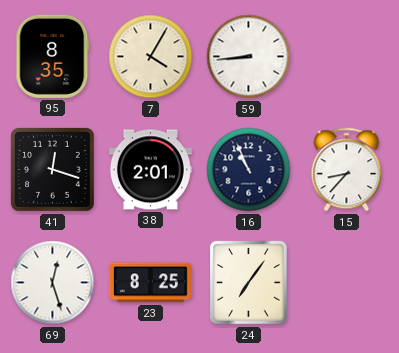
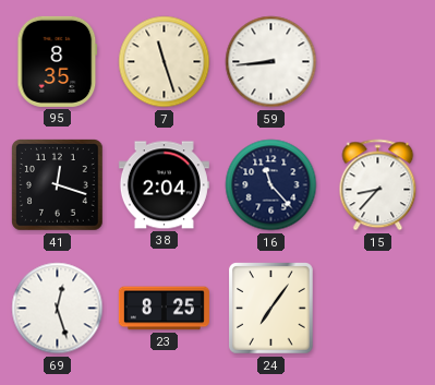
7: 4:05 -> 11:27
38: 2:01 -> 2:04
16: 10:56 -> 11:23
